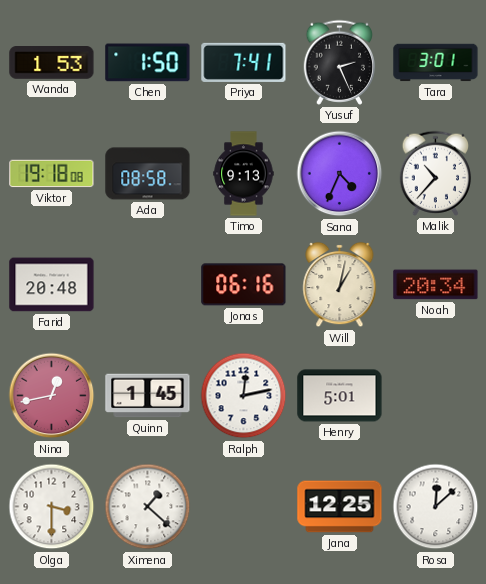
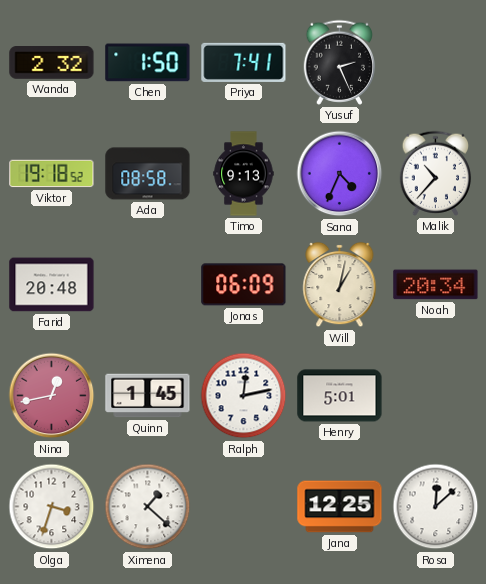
Wanda: 1:53 -> 2:32
Tara: 3:01 -> none
Viktor: 19:18:08 -> 19:18:52
Jonas: 06:16 -> 06:09
Olga: 3:30 -> 3:33
